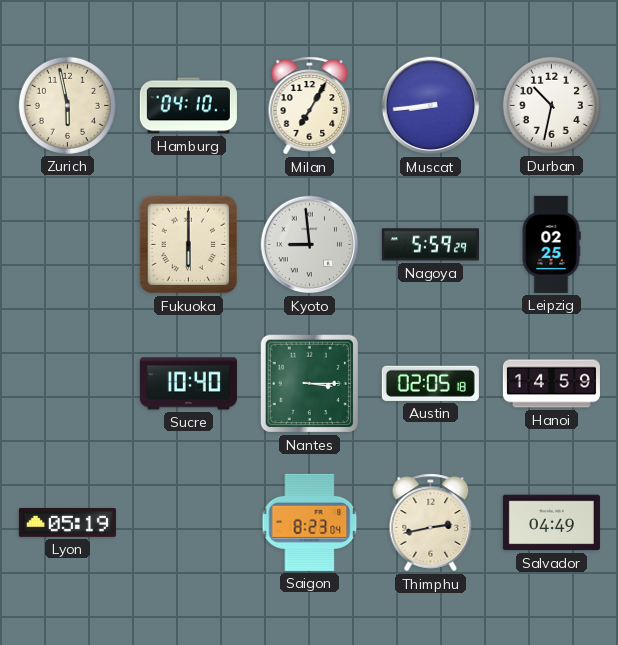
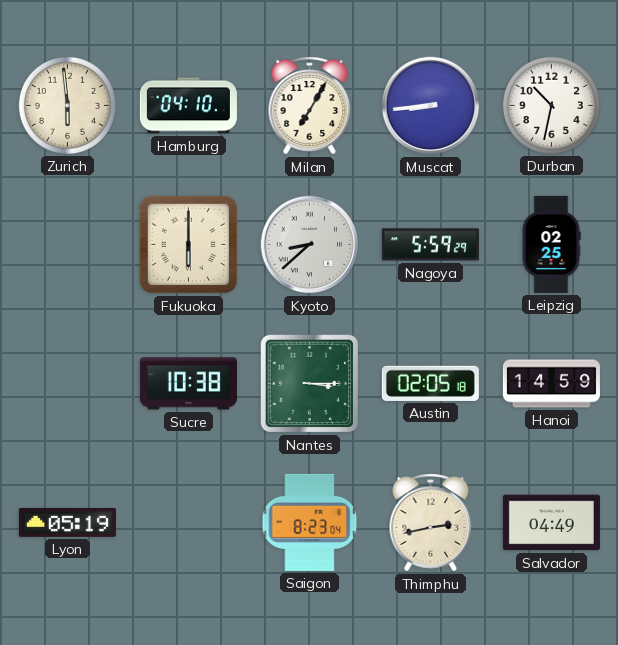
Zurich: 5:58 -> 5:59
Kyoto: 8:59 -> 8:38
Sucre: 10:40 -> 10:38
